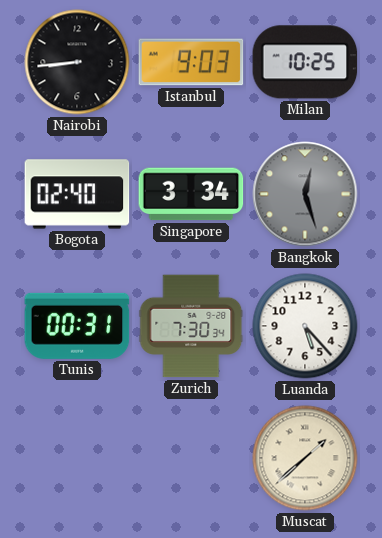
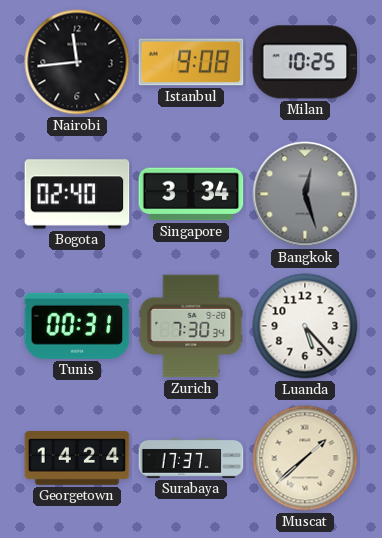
Nairobi: 8:44 -> 11:44
Istanbul: 9:03 -> 9:08
Georgetown: none -> 14:24
Surabaya: none -> 17:37
